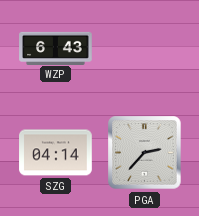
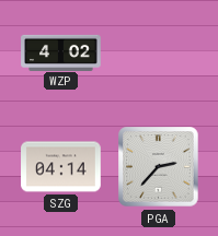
WZP: 6:43 -> 4:02
